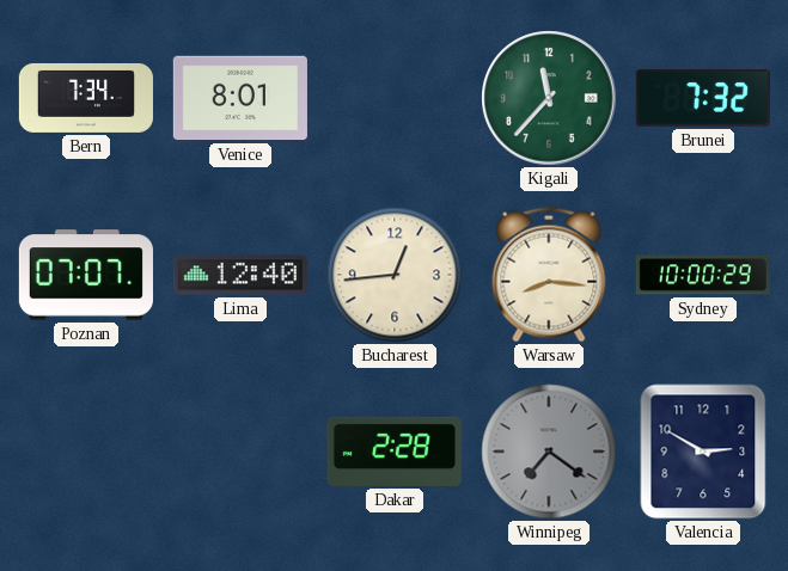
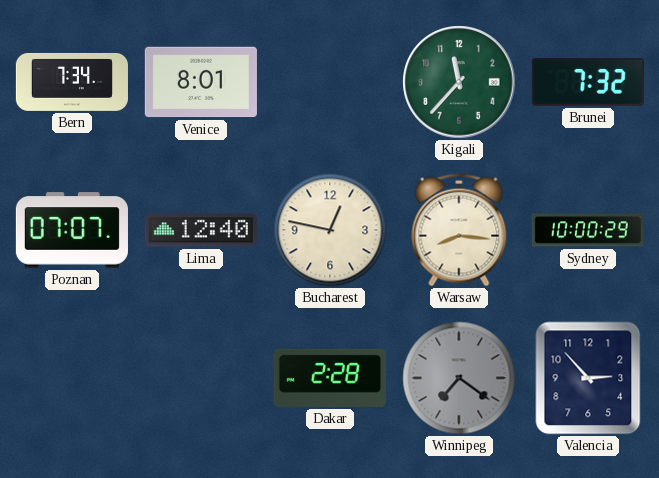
Bucharest: 12:44 -> 12:47
Valencia: 2:50 -> 2:53
